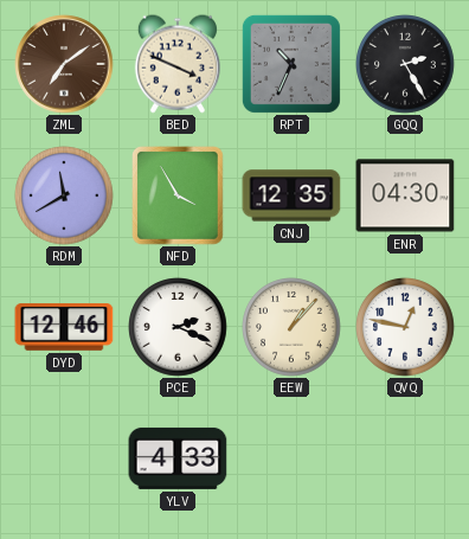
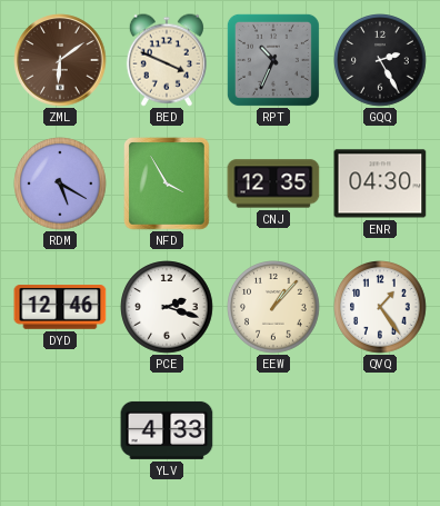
ZML: 7:09 -> 6:09
RDM: 11:40 -> 5:20
PCE: 2:19 -> 2:18
QVQ: 12:47 -> 1:24
